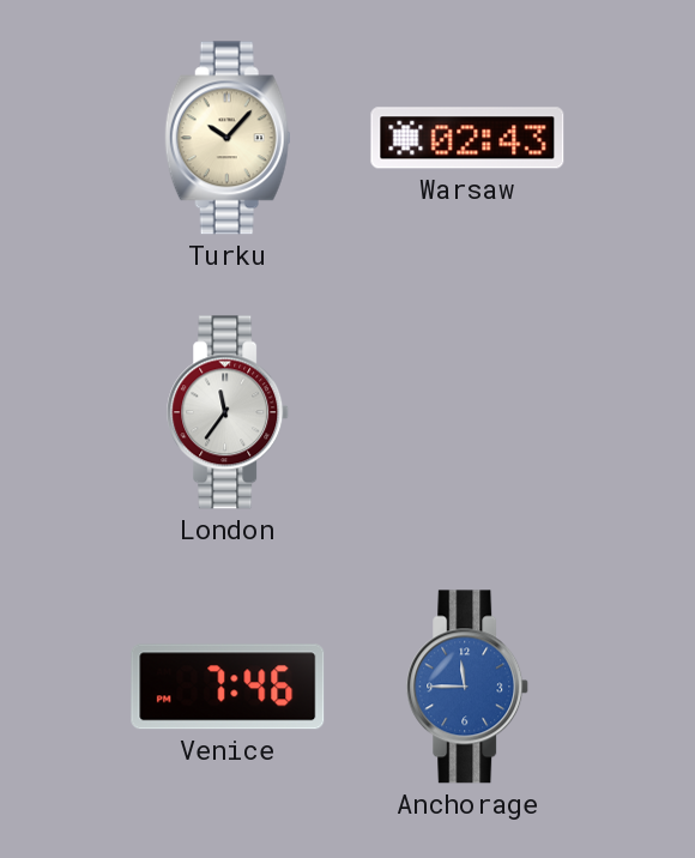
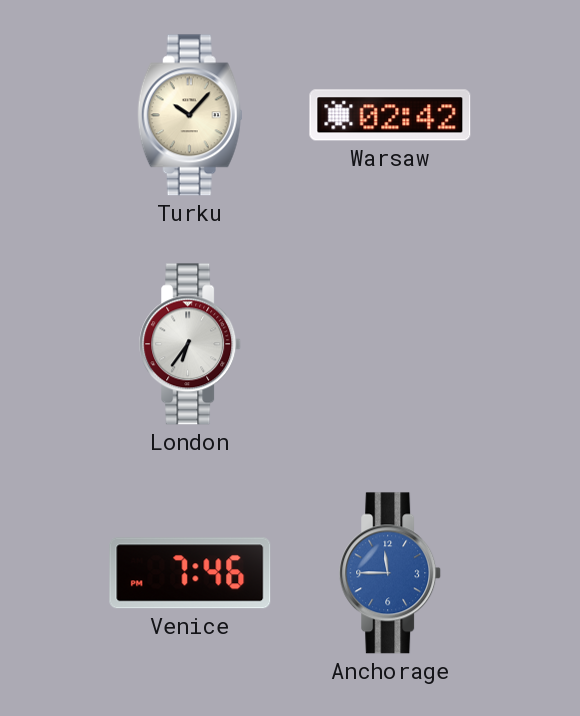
Warsaw: 02:43 -> 02:42
London: 11:36 -> 6:36
